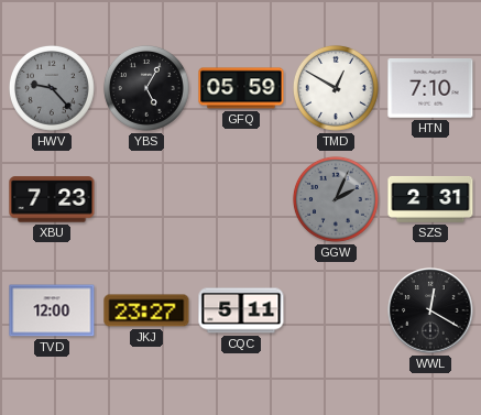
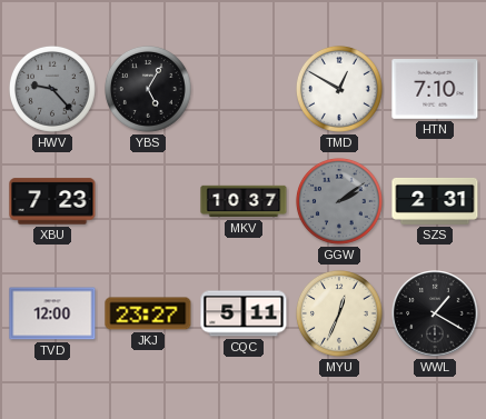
GFQ: 05:59 -> none
MKV: none -> 10:37
GGW: 2:04 -> 2:09
MYU: none -> 12:34
WWL: 12:20 -> 1:20
